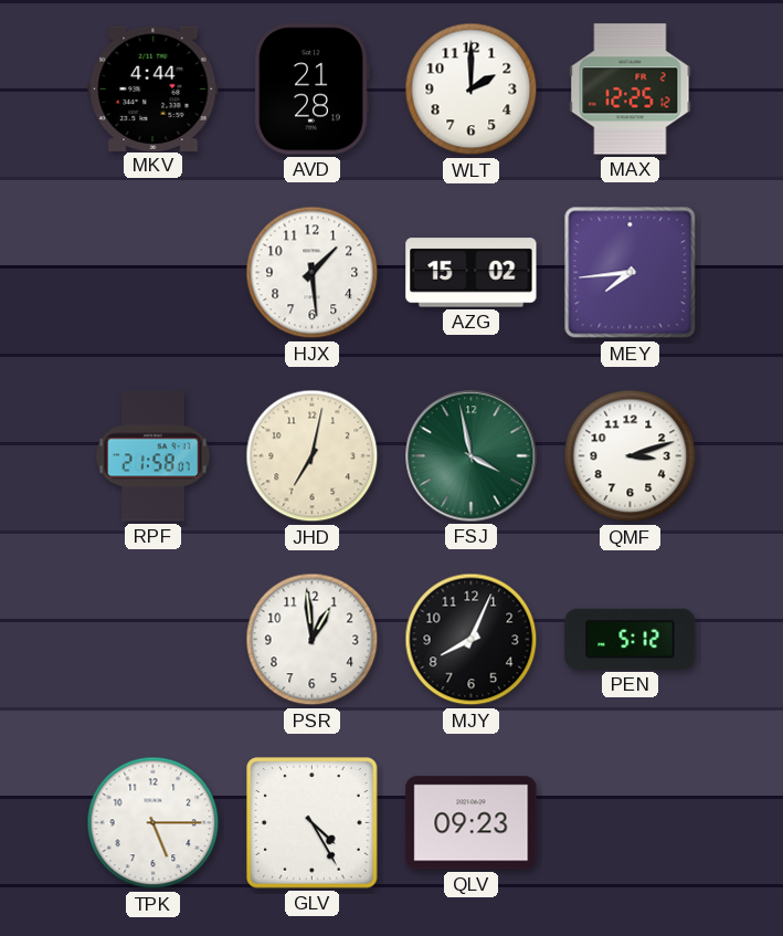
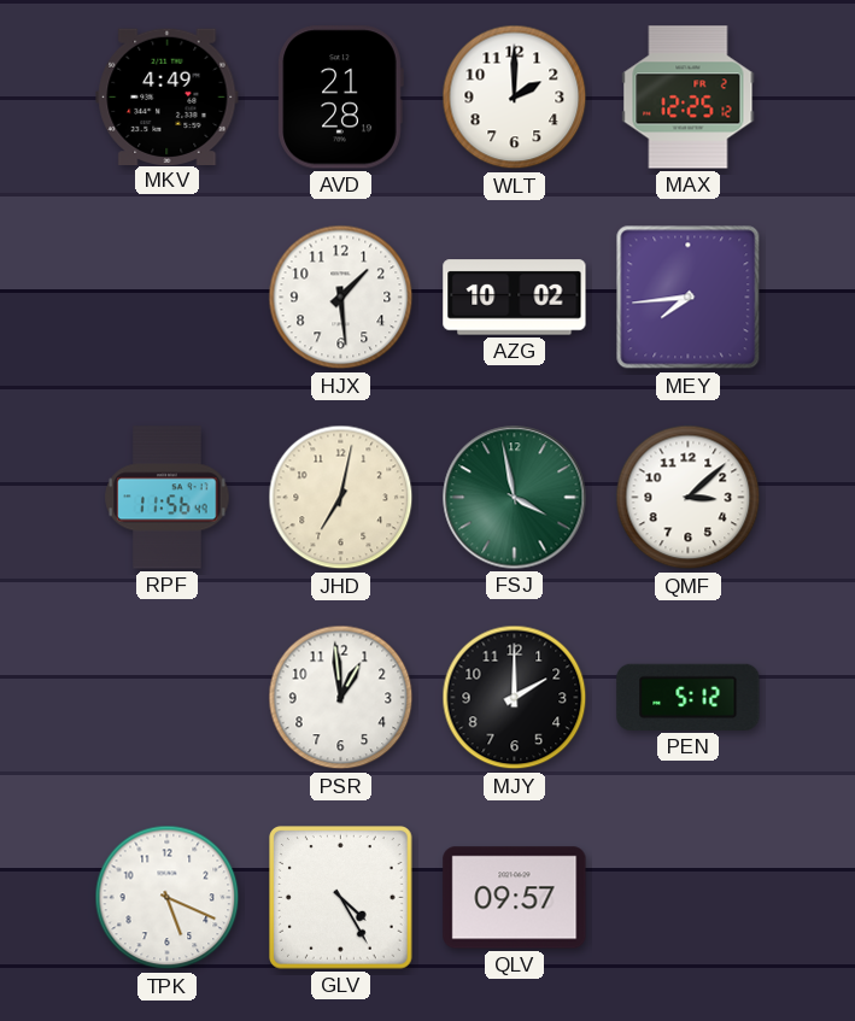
MKV: 4:44 -> 4:49
AZG: 15:02 -> 10:02
RPF: 21:58 -> 11:56
QMF: 3:12 -> 3:08
MJY: 8:04 -> 2:00
TPK: 5:15 -> 5:19
QLV: 09:23 -> 09:57
